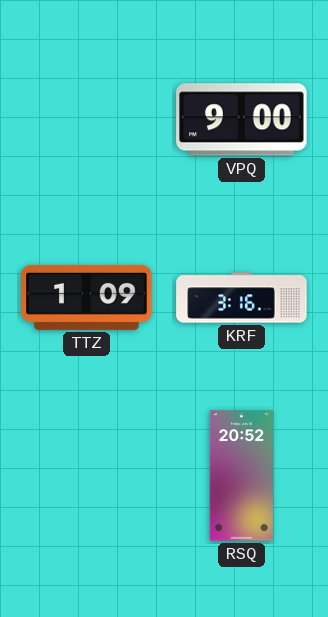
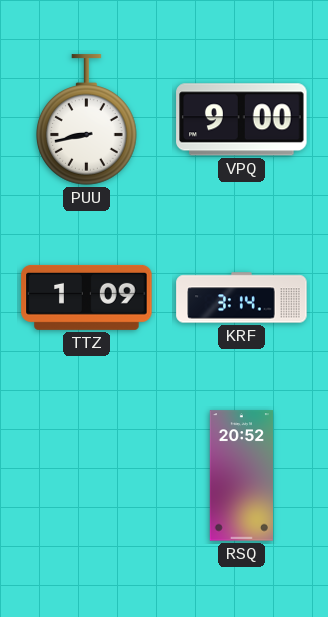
PUU: none -> 8:43
KRF: 3:16 -> 3:14
